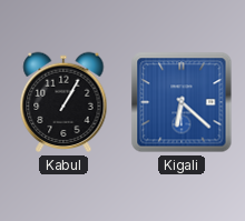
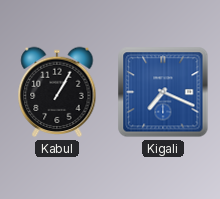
Kigali: 6:22 -> 7:19
